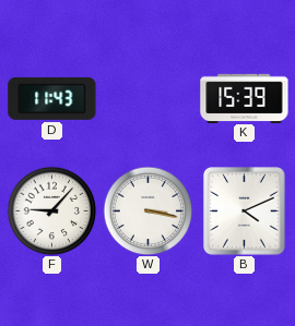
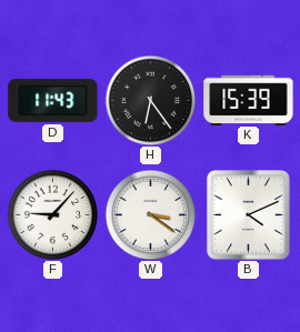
H: none -> 6:24
W: 3:17 -> 3:21
